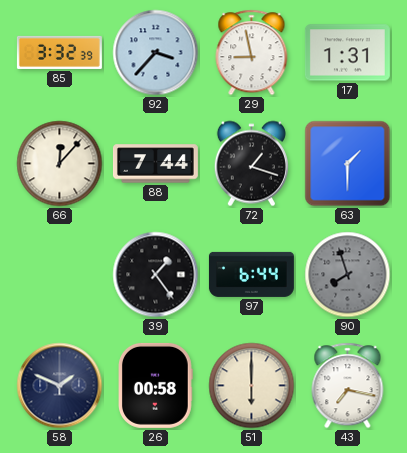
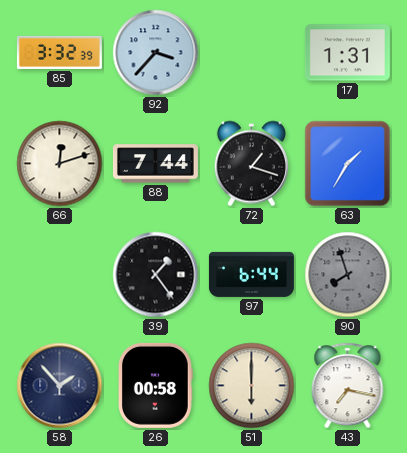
29: 8:58 -> none
66: 12:07 -> 12:12
63: 1:30 -> 1:35
58: 1:49 -> 1:53
